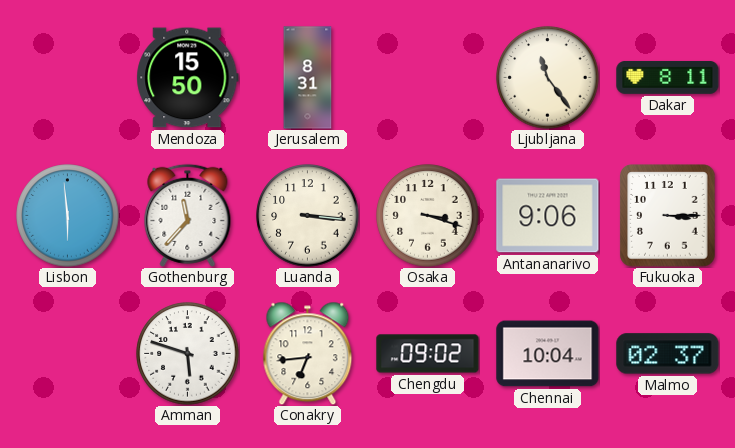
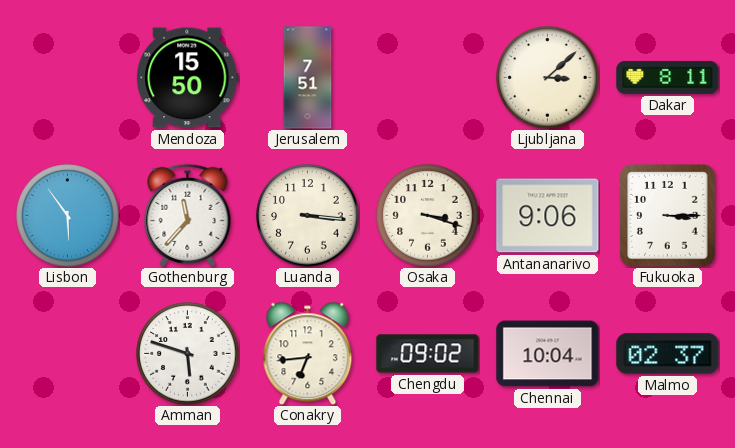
Jerusalem: 8:31 -> 7:51
Ljubljana: 11:24 -> 3:08
Lisbon: 5:59 -> 5:54
